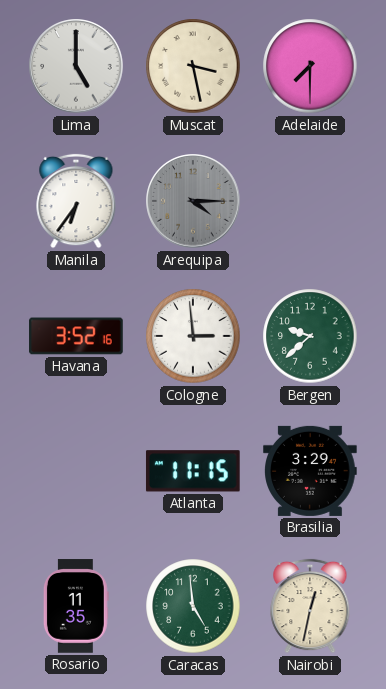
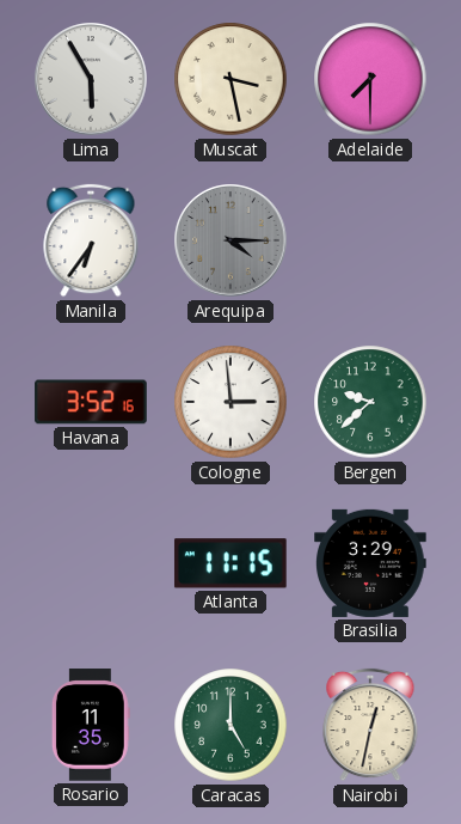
Lima: 5:00 -> 5:55
Caracas: 4:59 -> 5:00
